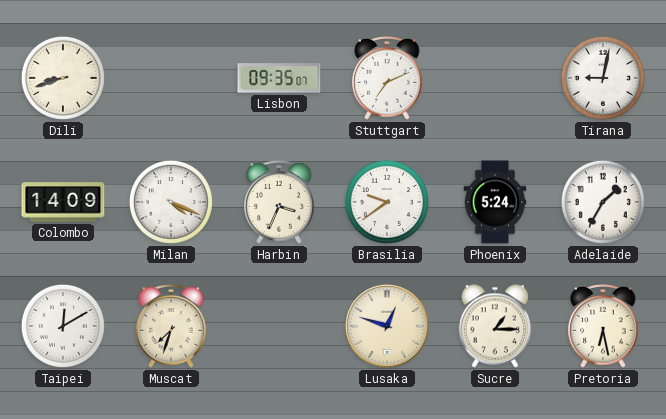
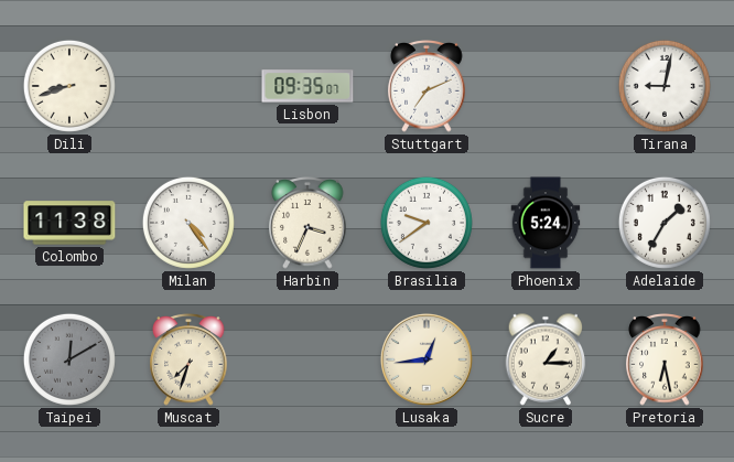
Colombo: 14:09 -> 11:38
Milan: 4:19 -> 4:24
Taipei dial: white -> grey
Lusaka: 12:48 -> 12:44
